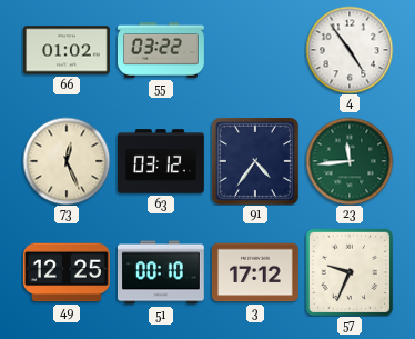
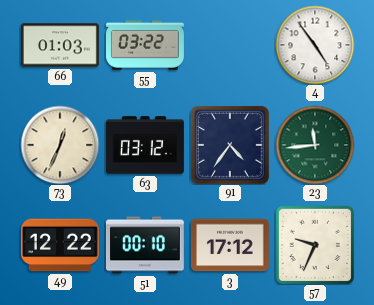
66: 01:02 -> 01:03
73: 12:26 -> 12:34
49: 12:25 -> 12:22
